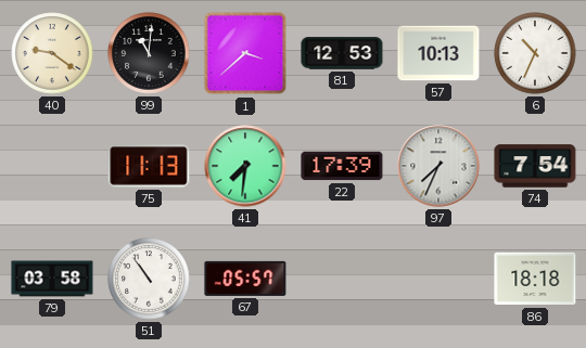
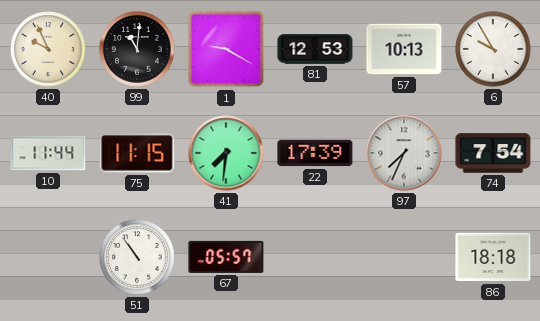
40: 9:21 -> 9:56
1: 3:38 -> 9:20
6: 10:34 -> 9:55
10: none -> 11:44
75: 11:13 -> 11:15
79: 03:58 -> none
